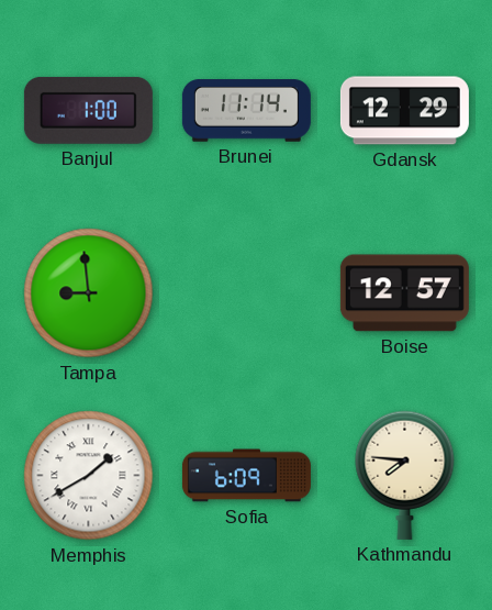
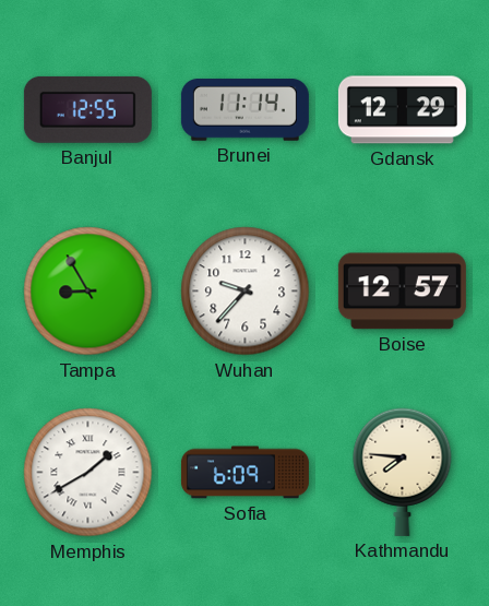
Banjul: 1:00 -> 12:55
Tampa: 8:59 -> 8:55
Wuhan: none -> 9:37
